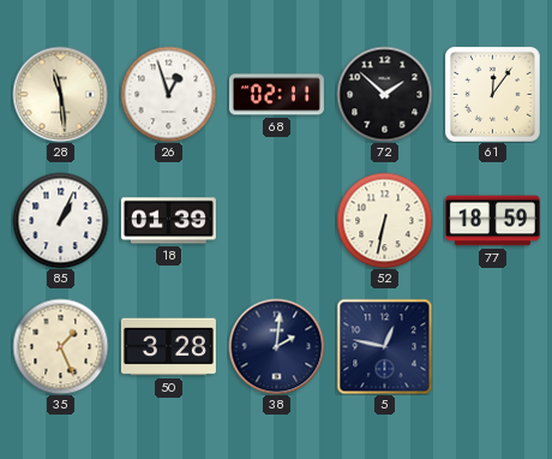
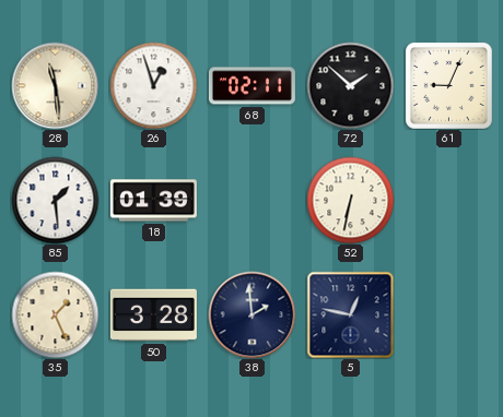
61: 12:06 -> 9:04
85: 1:04 -> 1:29
77: 18:59 -> none
38: 2:01 -> 1:59
